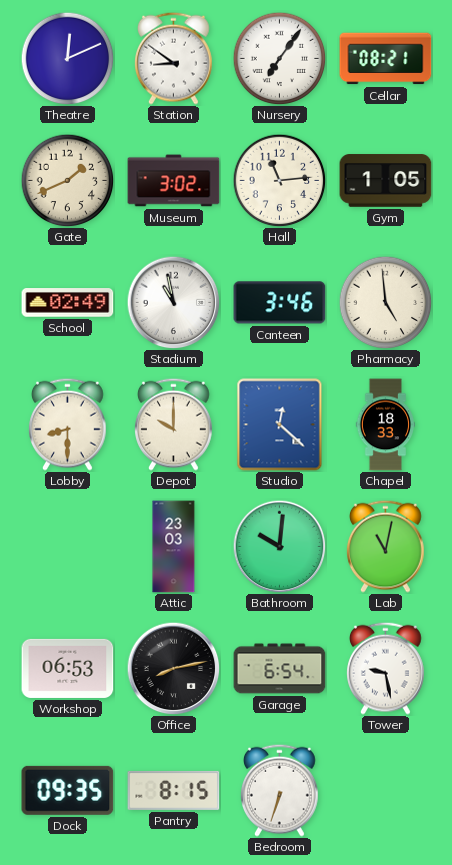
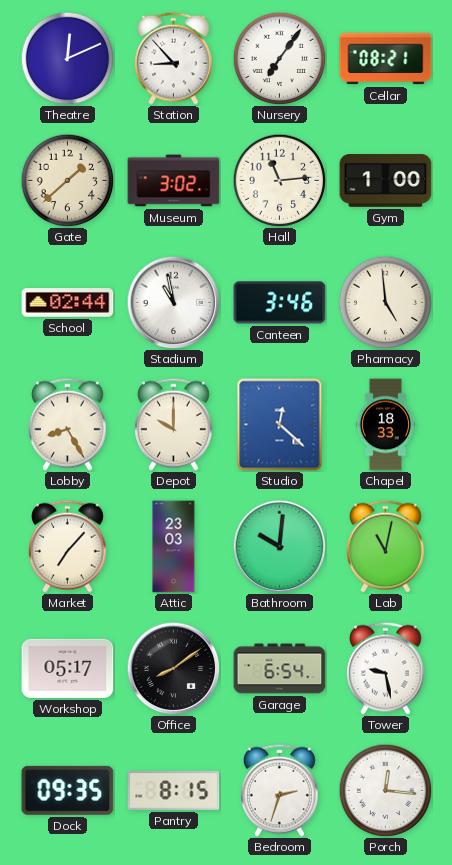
Station: 8:51 -> 8:53
Gate: 1:41 -> 1:38
Gym: 1:05 -> 1:00
School: 02:49 -> 02:44
Lobby: 8:30 -> 8:25
Market: none -> 7:07
Workshop: 06:53 -> 05:17
Office: 8:13 -> 8:09
Bedroom: 6:33 -> 2:33
Porch: none -> 12:16
